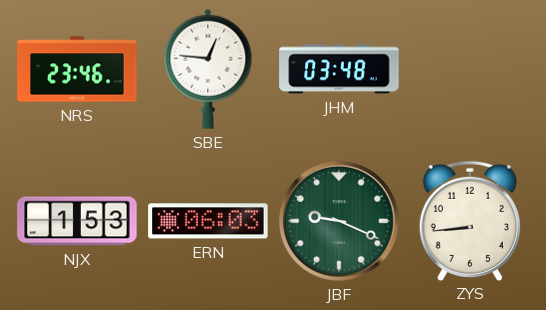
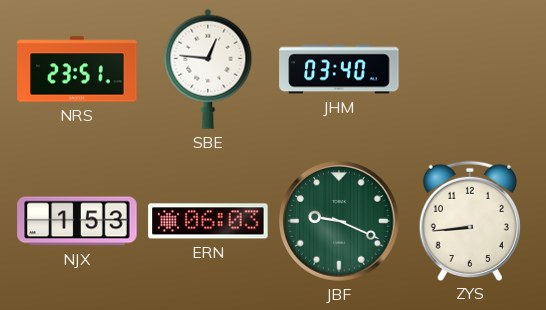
NRS: 23:46 -> 23:51
JHM: 03:48 -> 03:40
